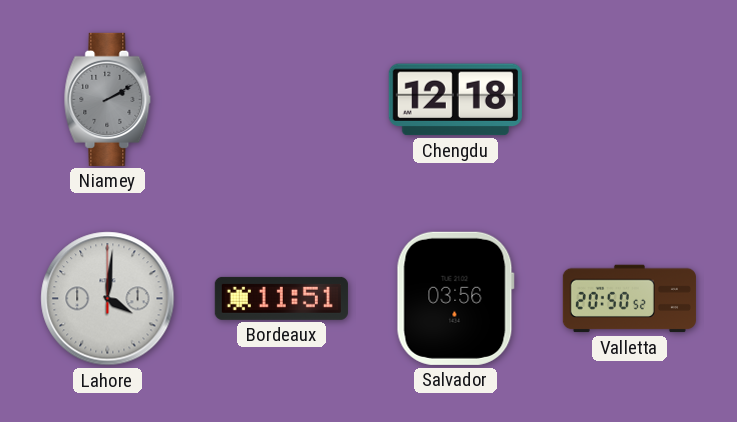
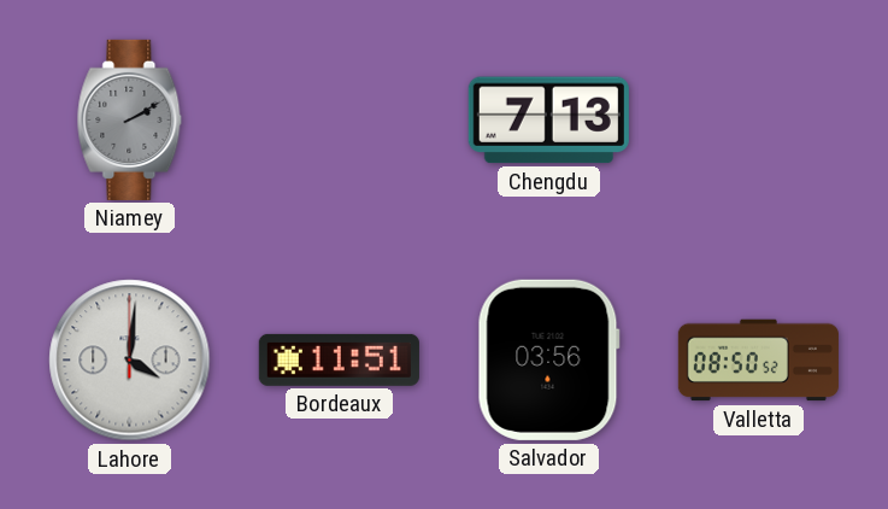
Chengdu: 12:18 -> 7:13
Valletta: 20:50 -> 08:50
